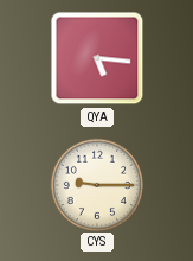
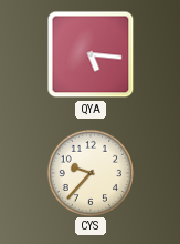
CYS: 9:15 -> 9:37
